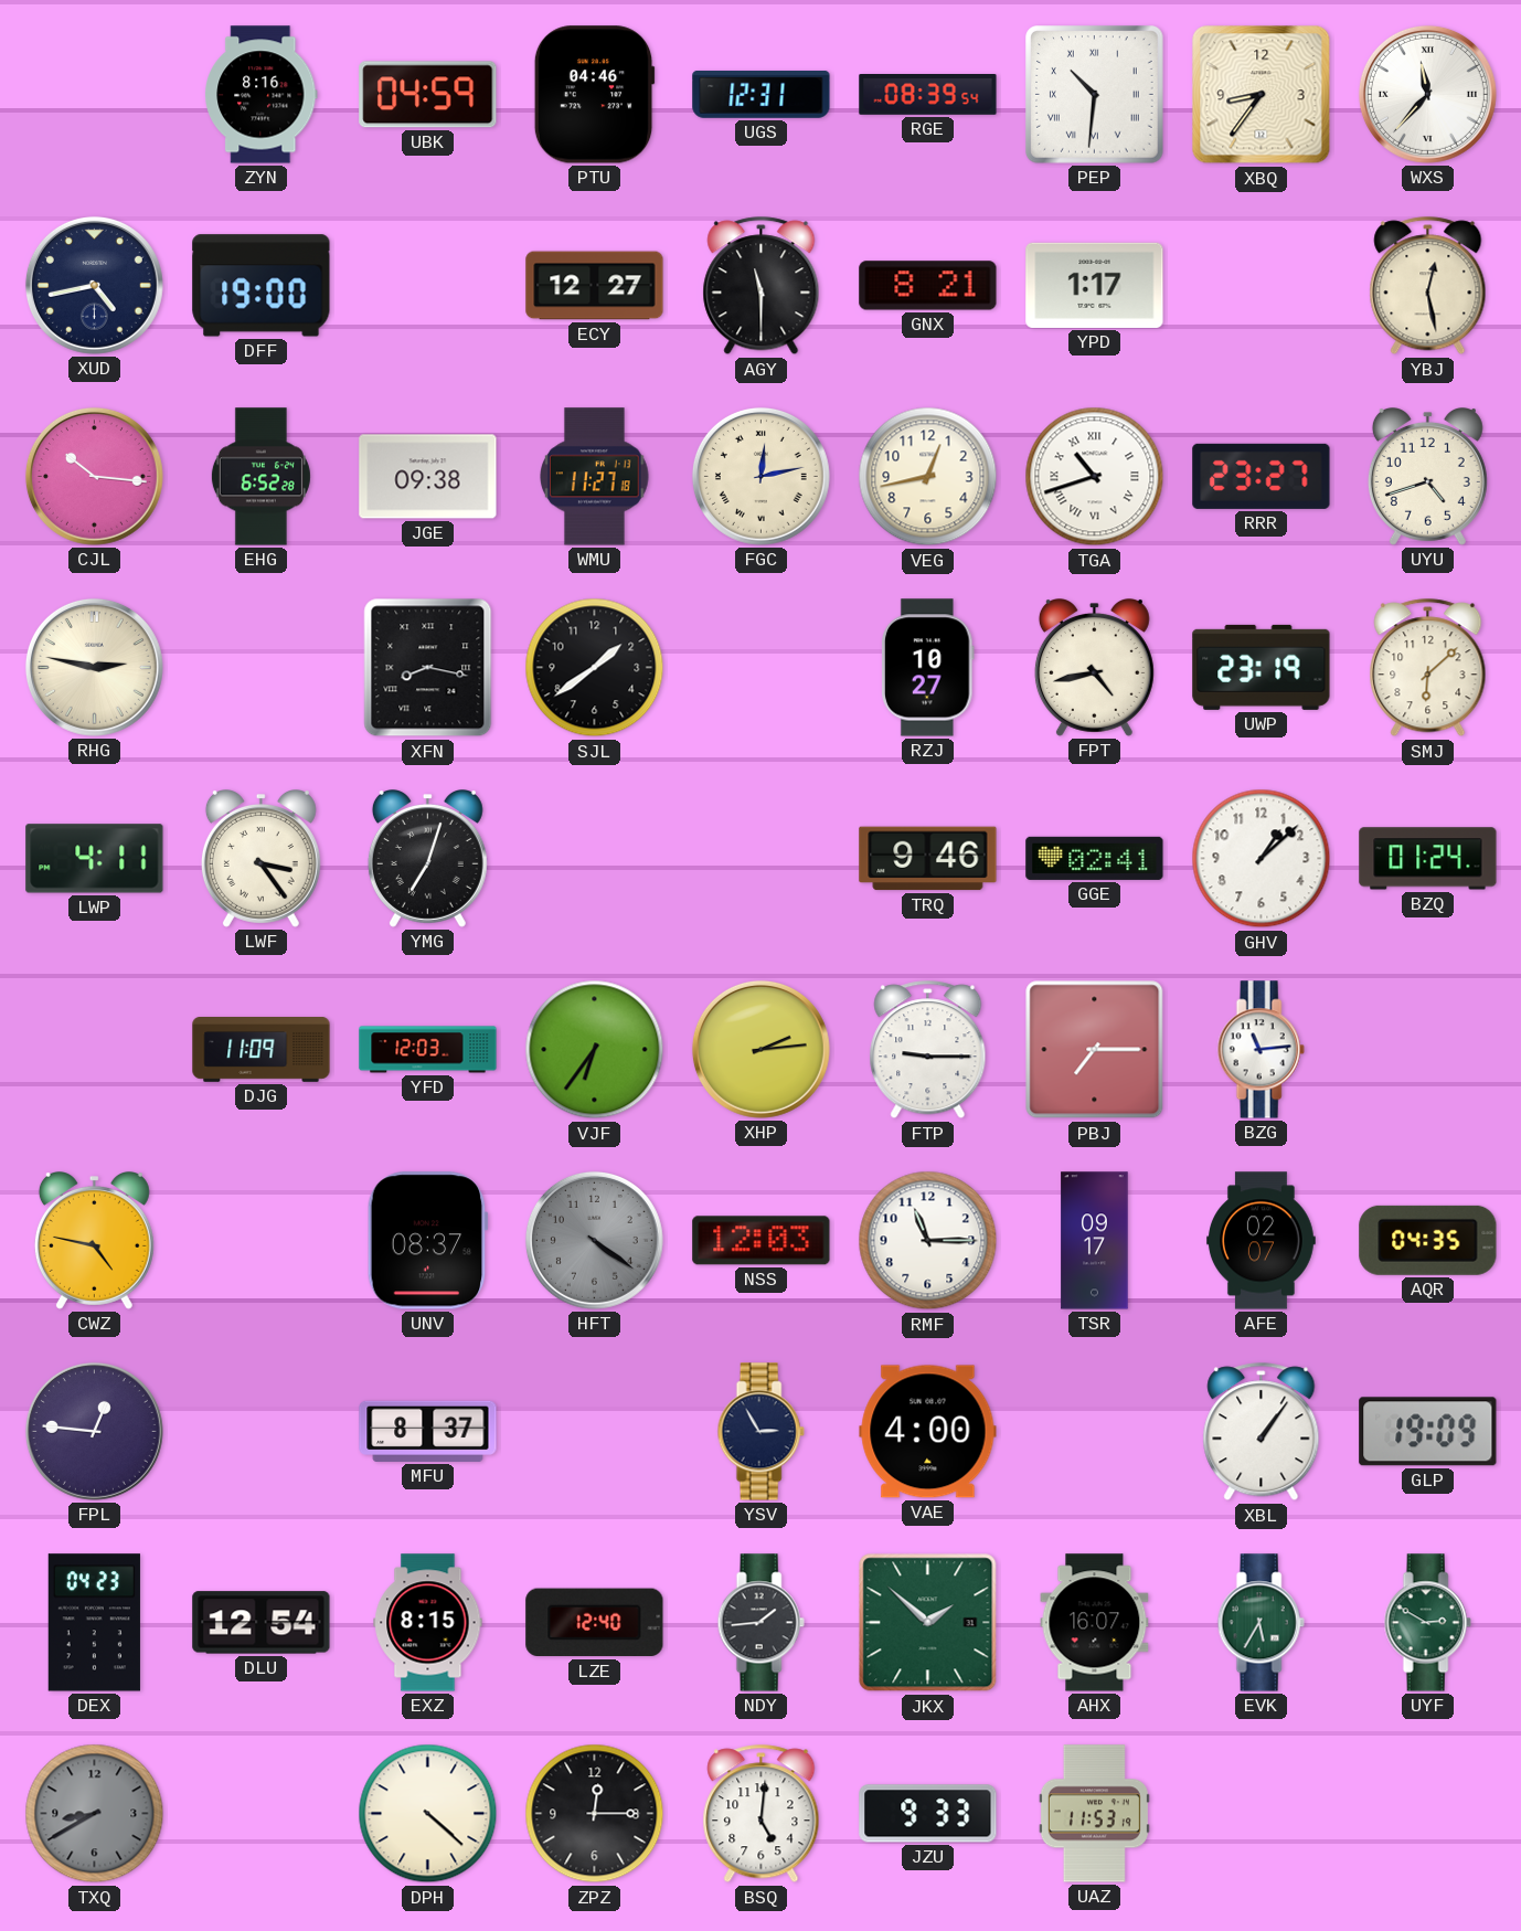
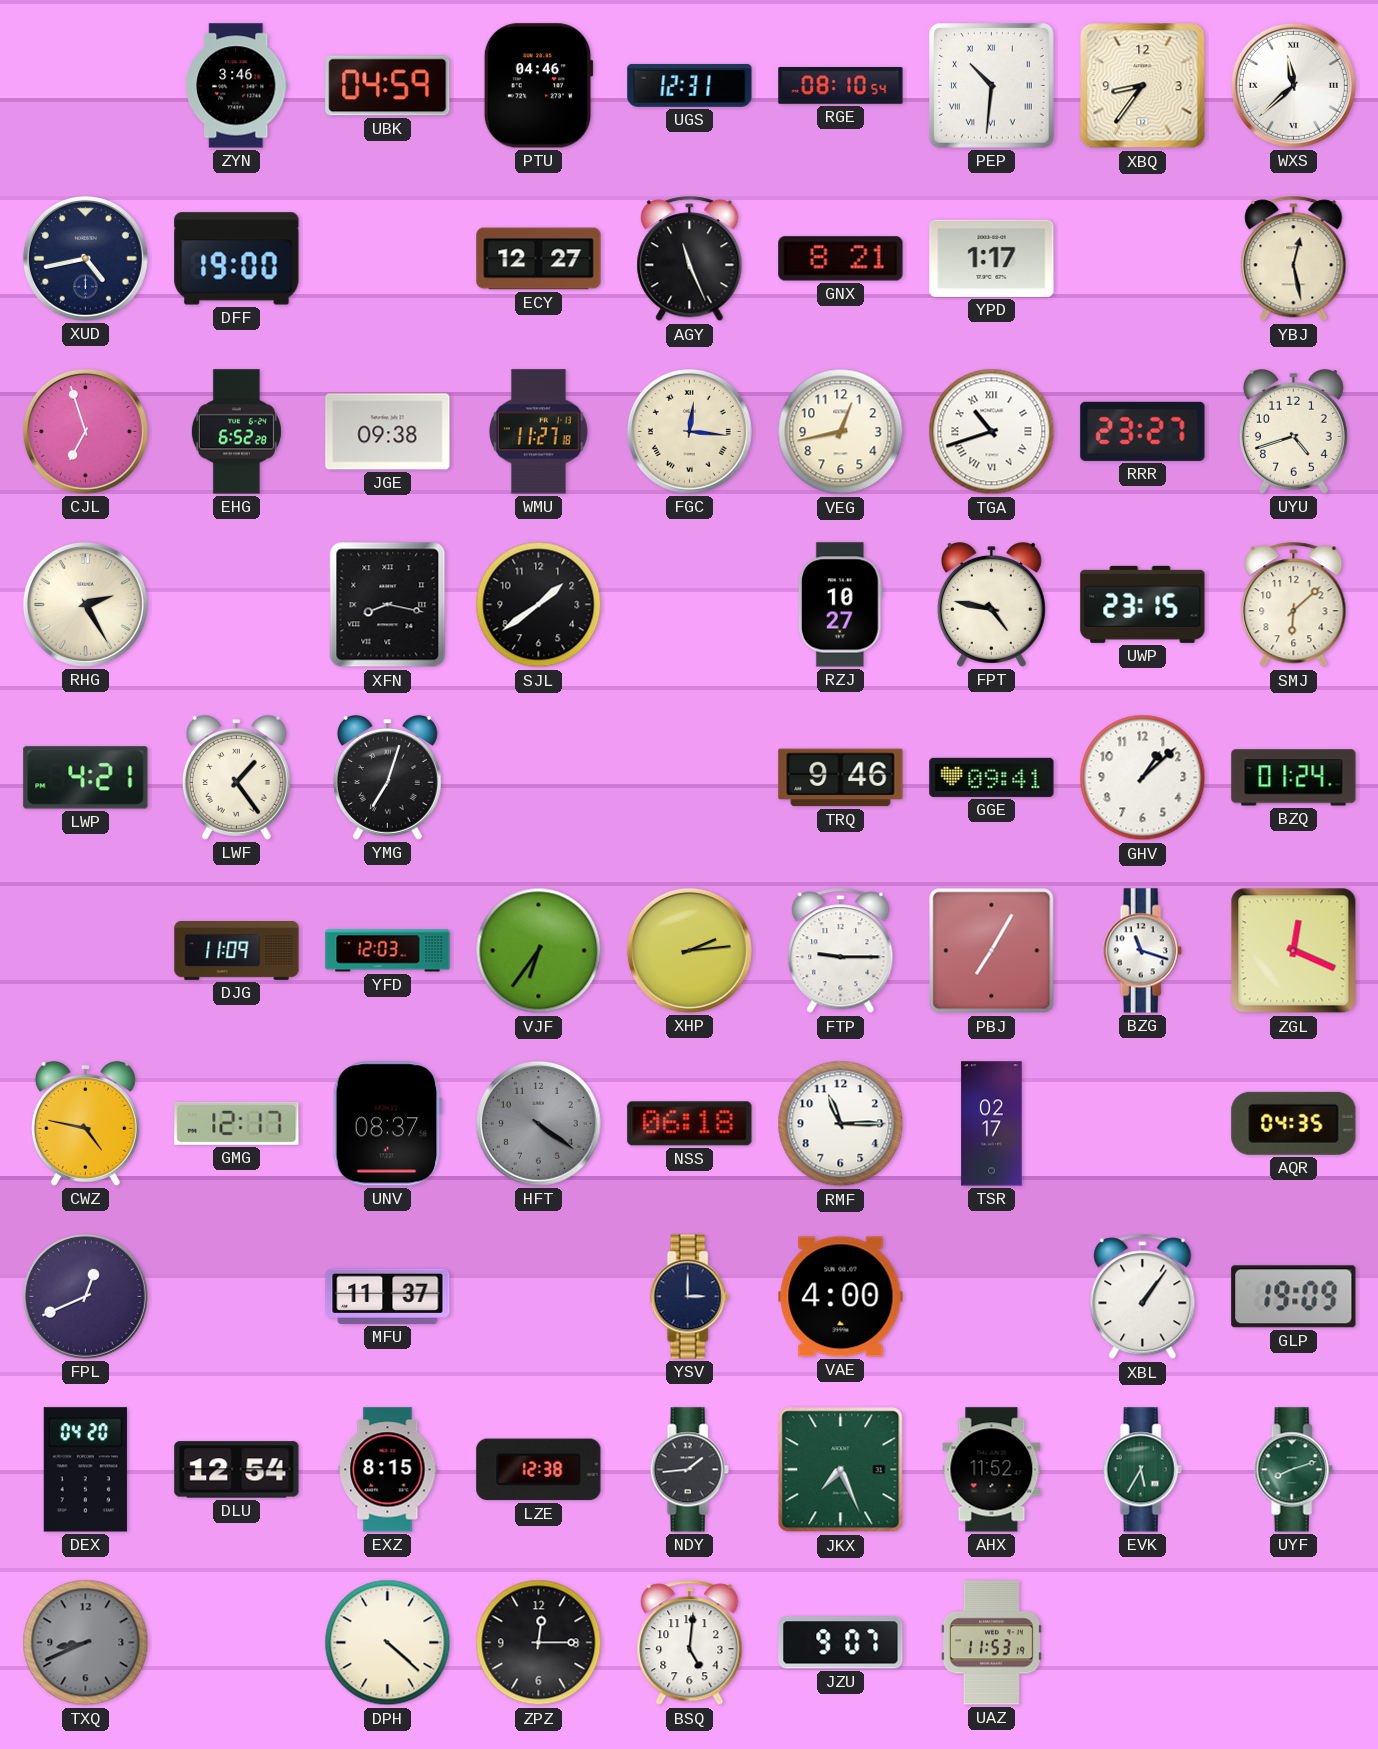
ZYN: 8:16 -> 3:46
RGE: 08:39 -> 08:10
WXS: 11:37 -> 11:38
AGY: 11:30 -> 11:26
CJL: 10:16 -> 6:57
FGC: 12:13 -> 12:16
RHG: 2:47 -> 2:25
FPT: 4:43 -> 4:47
UWP: 23:19 -> 23:15
LWP: 4:11 -> 4:21
LWF: 3:24 -> 1:24
GGE: 02:41 -> 09:41
PBJ: 7:15 -> 7:05
BZG: 11:14 -> 11:18
ZGL: none -> 12:19
GMG: none -> 12:17
NSS: 12:03 -> 06:18
TSR: 09:17 -> 02:17
AFE: 02:07 -> none
FPL: 12:46 -> 12:41
MFU: 8:37 -> 11:37
YSV: 2:55 -> 3:00
DEX: 04:23 -> 04:20
LZE: 12:40 -> 12:38
JKX: 1:52 -> 7:26
AHX: 16:07 -> 11:52
UYF: 2:50 -> 8:12
TXQ: 8:40 -> 8:41
JZU: 9:33 -> 9:07
